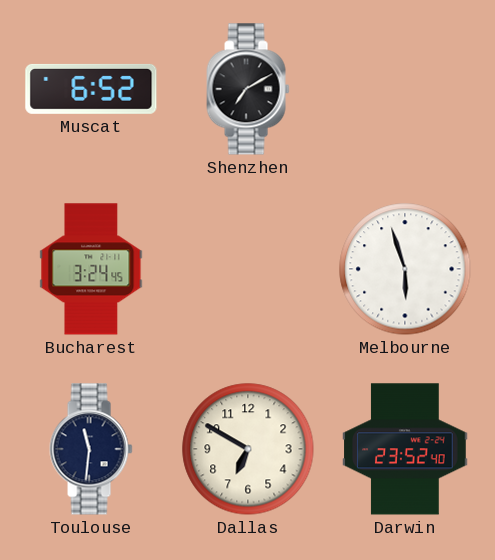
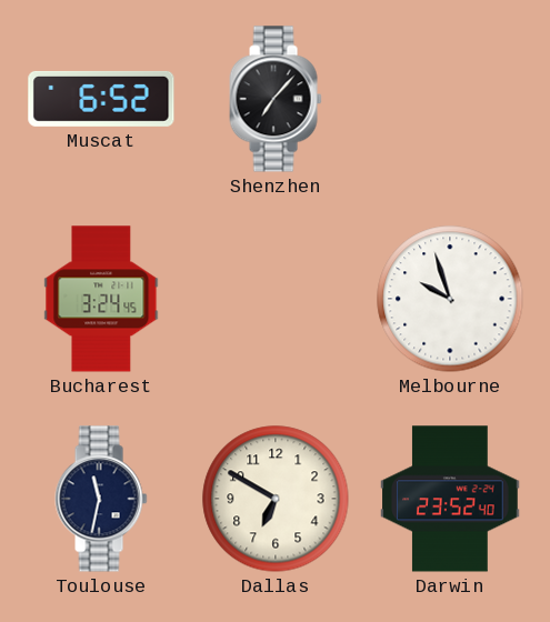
Shenzhen: 7:10 -> 7:07
Melbourne: 5:57 -> 9:57
Toulouse: 11:31 -> 11:32
